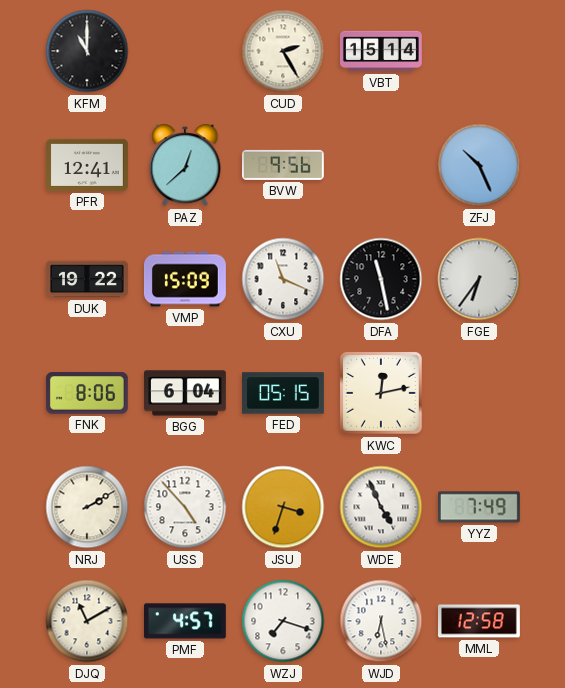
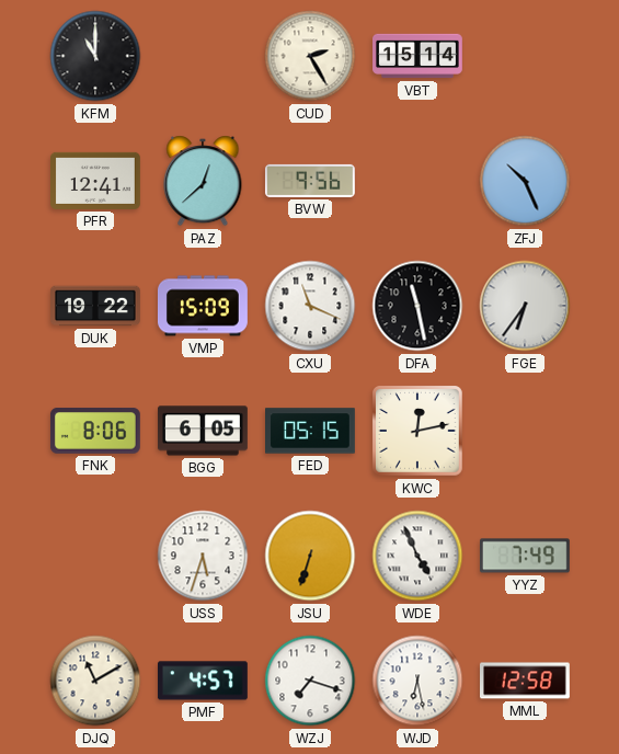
BGG: 6:04 -> 6:05
NRJ: 2:10 -> none
USS: 4:53 -> 5:33
JSU: 3:33 -> 6:33
